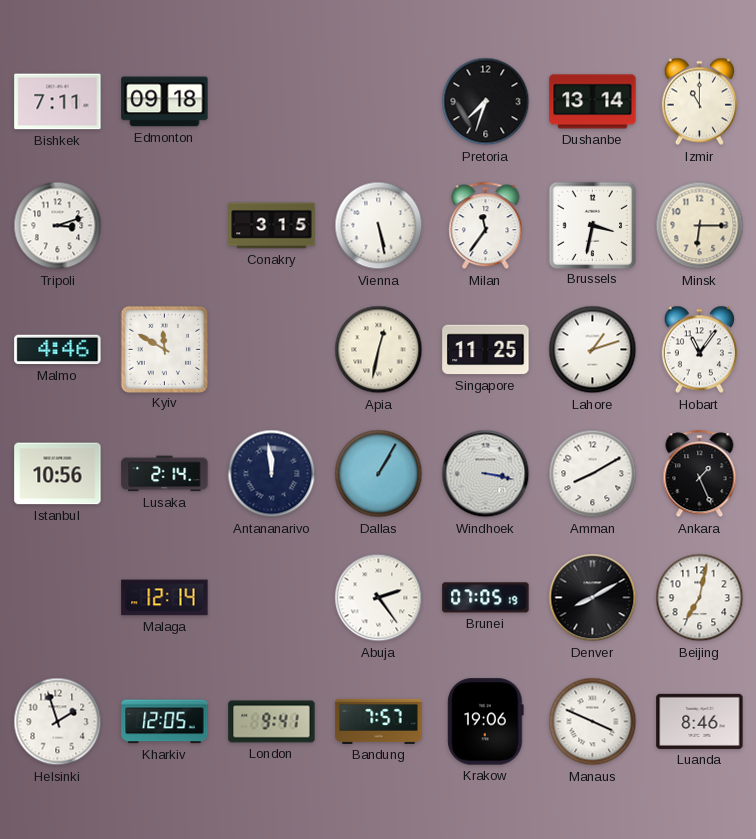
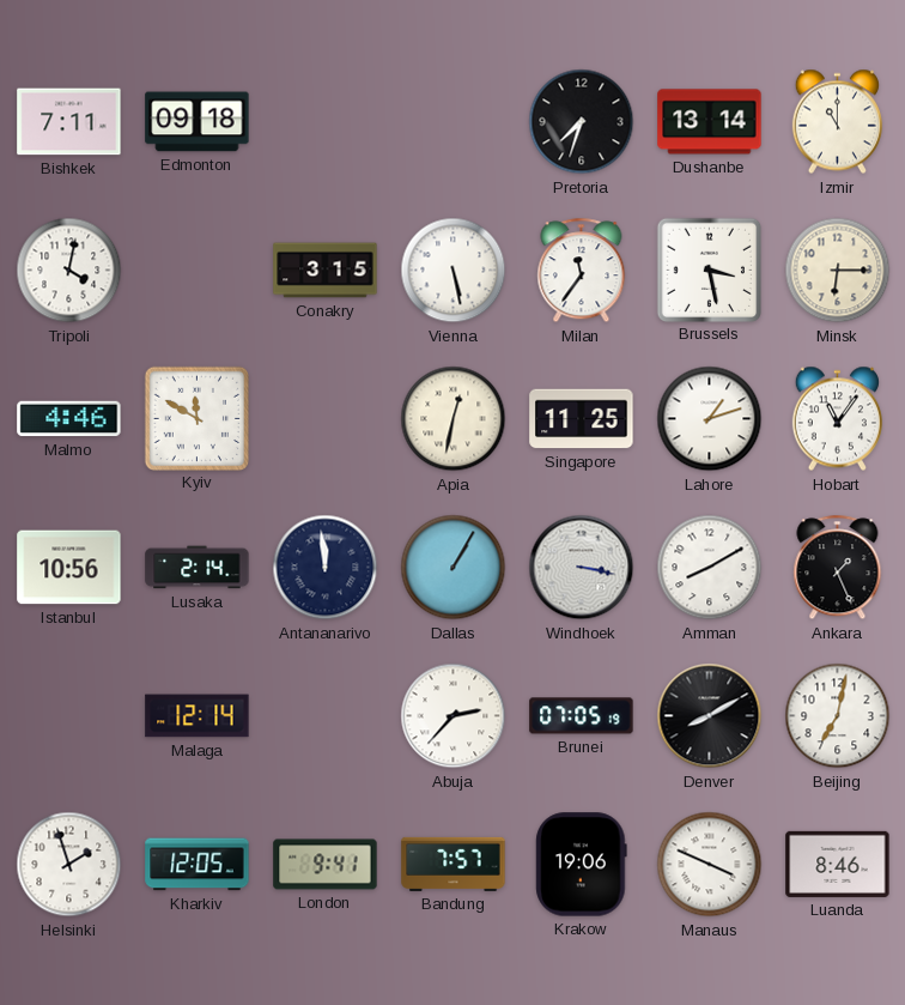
Tripoli: 3:12 -> 4:02
Brussels: 3:32 -> 3:28
Abuja: 2:24 -> 2:37
